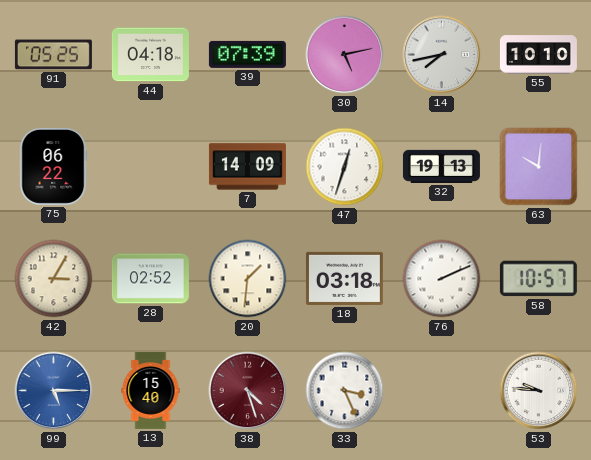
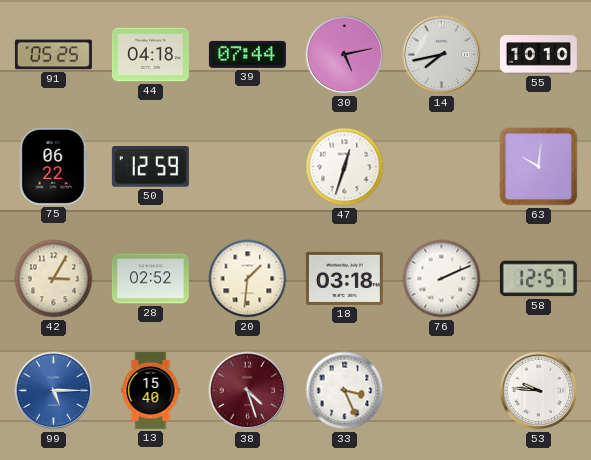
39: 07:39 -> 07:44
50: none -> 12:59
7: 14:09 -> none
32: 19:13 -> none
58: 10:57 -> 12:57
